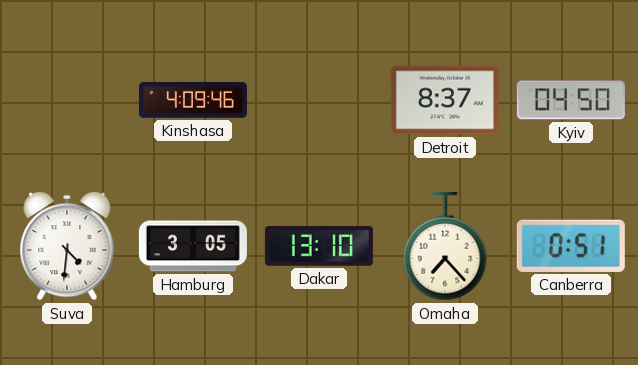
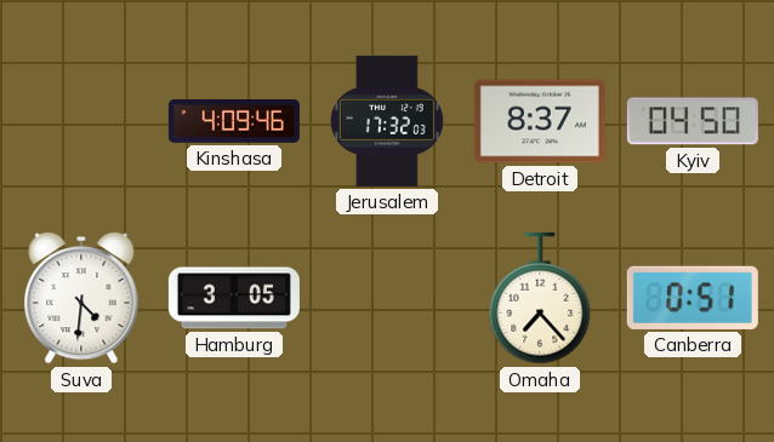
Jerusalem: none -> 17:32
Dakar: 13:10 -> none
